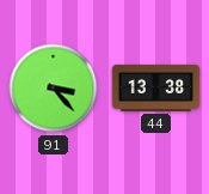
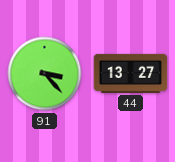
44: 13:38 -> 13:27
